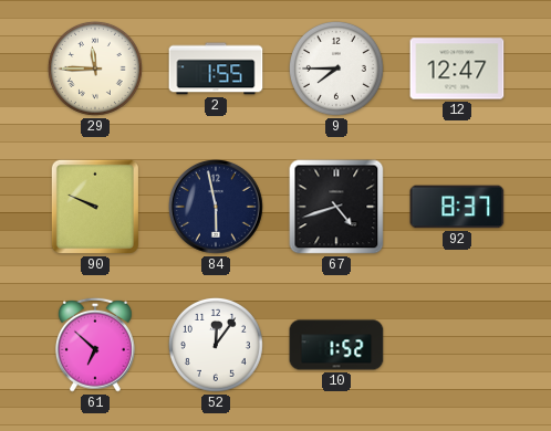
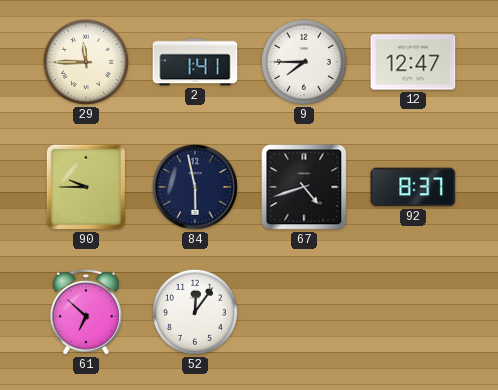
2: 1:55 -> 1:41
90: 9:49 -> 9:45
10: 1:52 -> none
